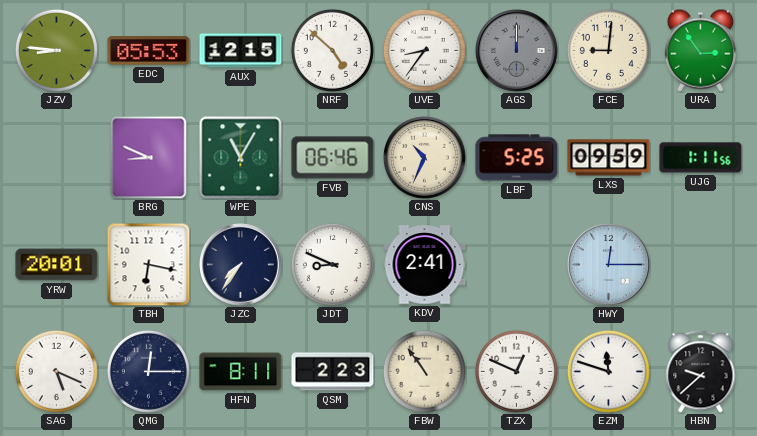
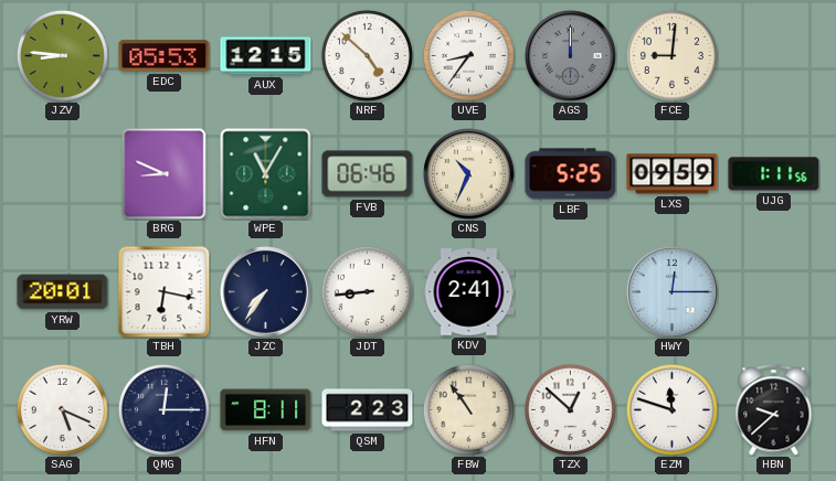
URA: 2:54 -> none
JDT: 8:49 -> 8:44
TZX: 12:49 -> 12:52
